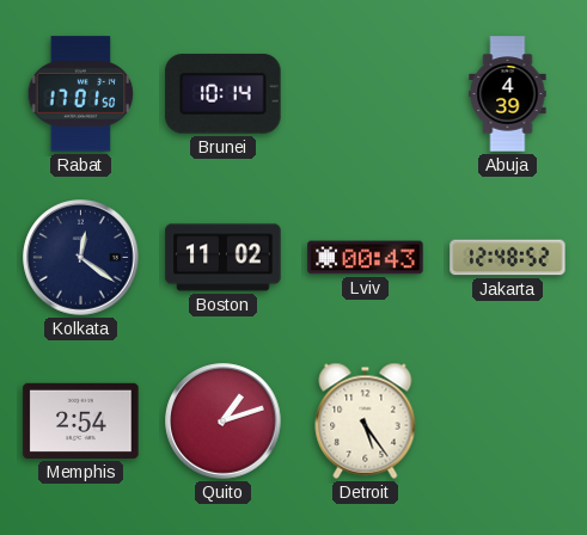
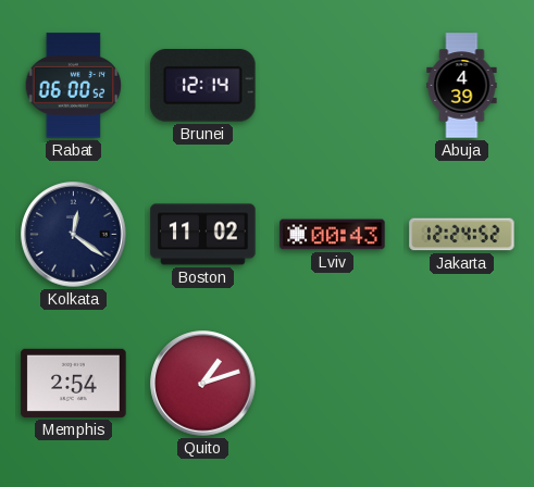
Rabat: 17:01 -> 06:00
Brunei: 10:14 -> 12:14
Jakarta: 12:48 -> 12:24
Detroit: 5:24 -> none
